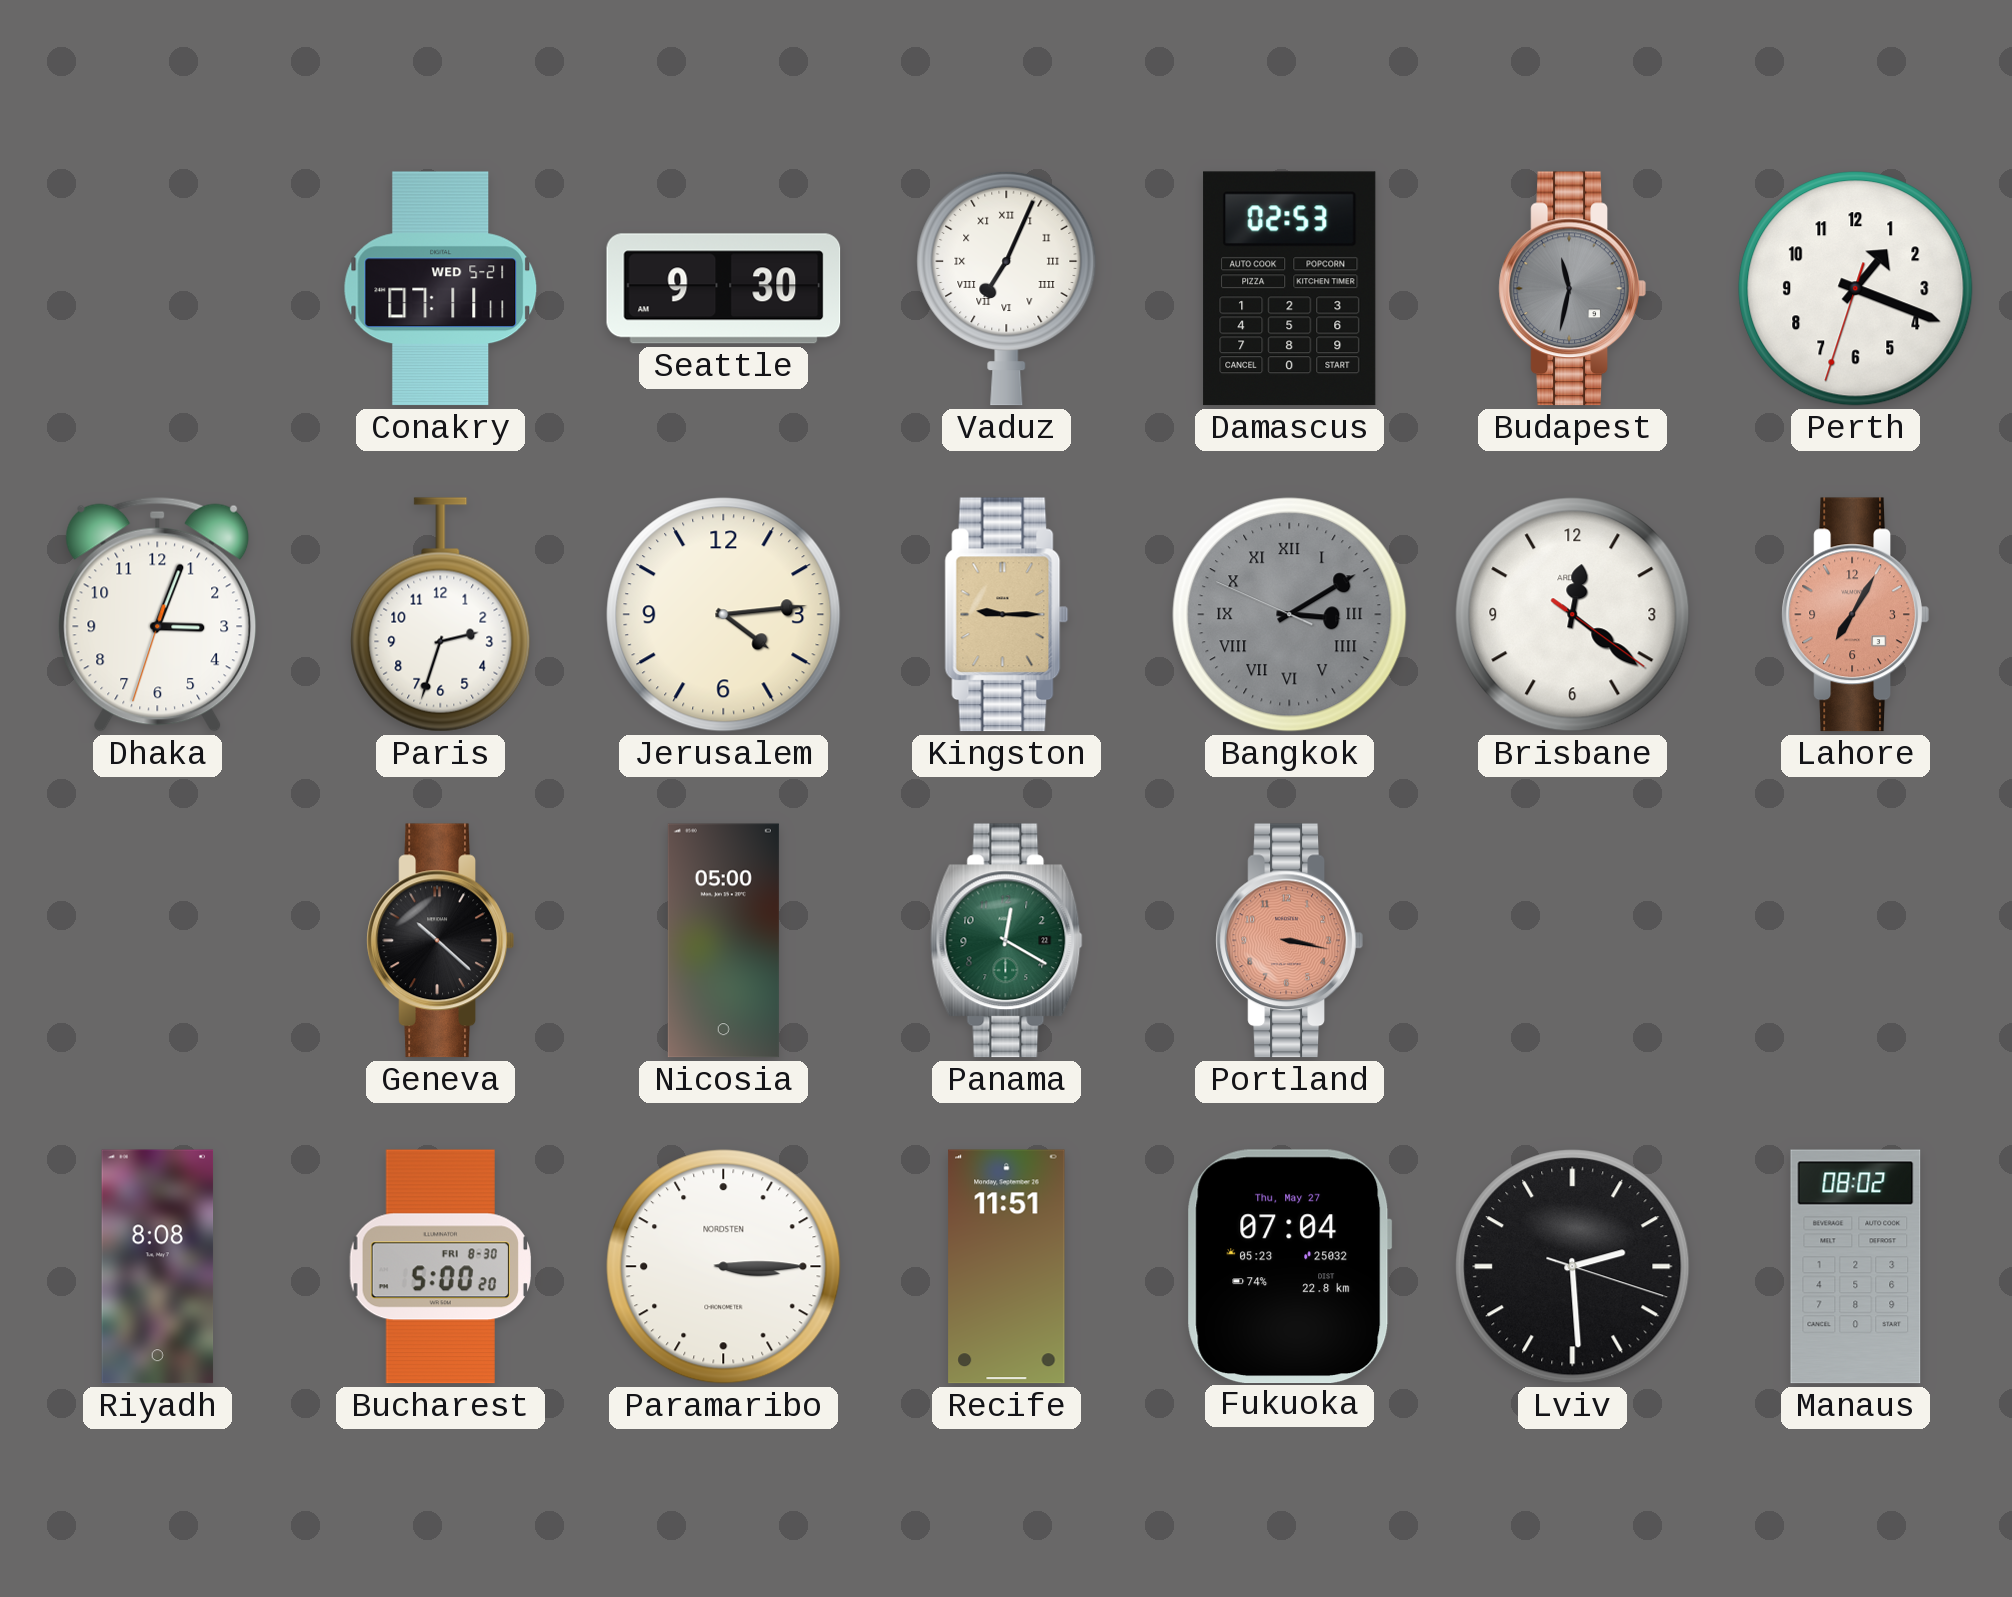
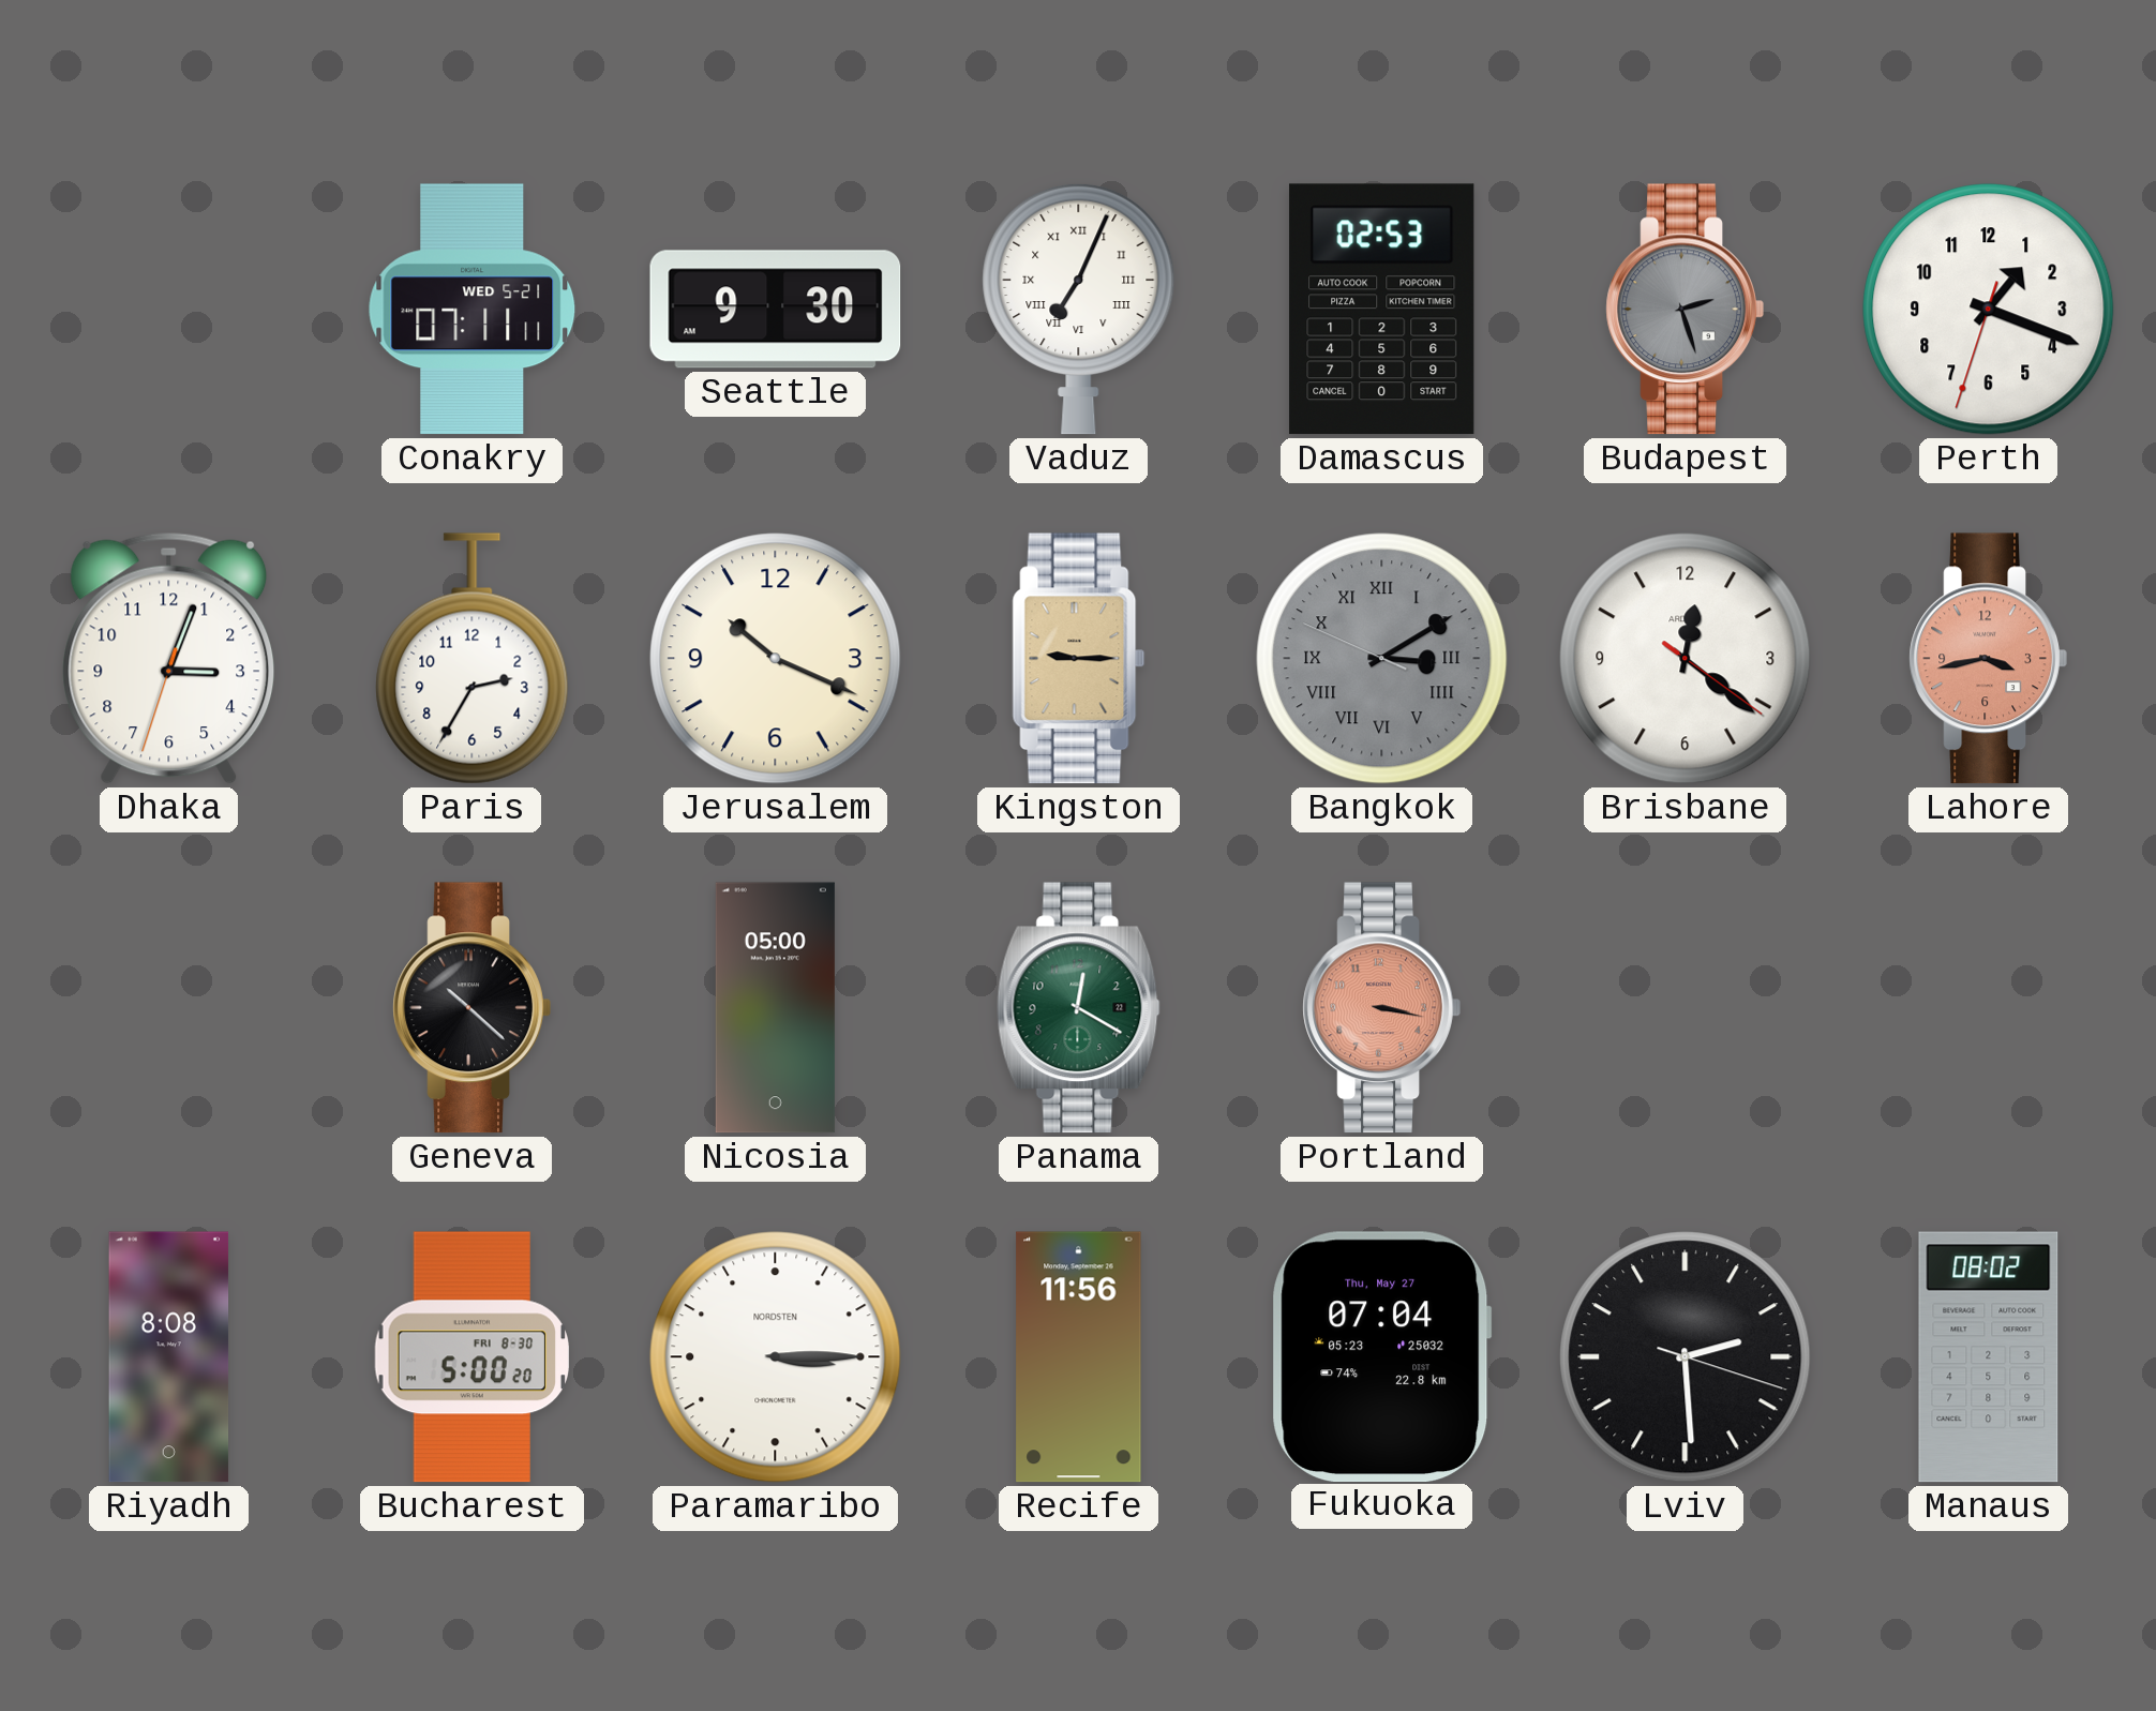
Budapest: 11:32 -> 2:27
Paris: 2:33 -> 2:35
Jerusalem: 4:14 -> 10:19
Lahore: 7:05 -> 3:43
Recife: 11:51 -> 11:56
